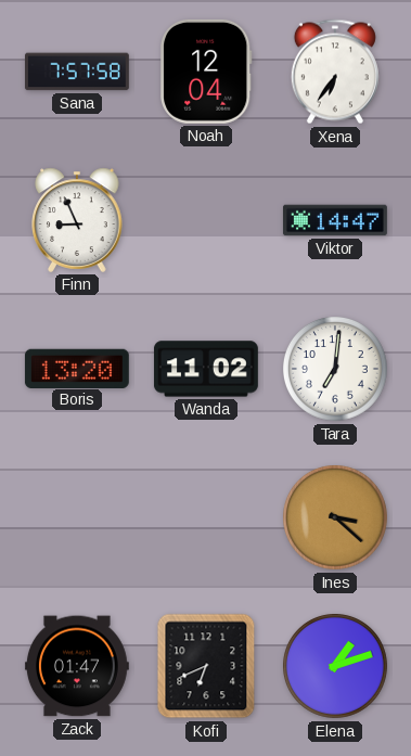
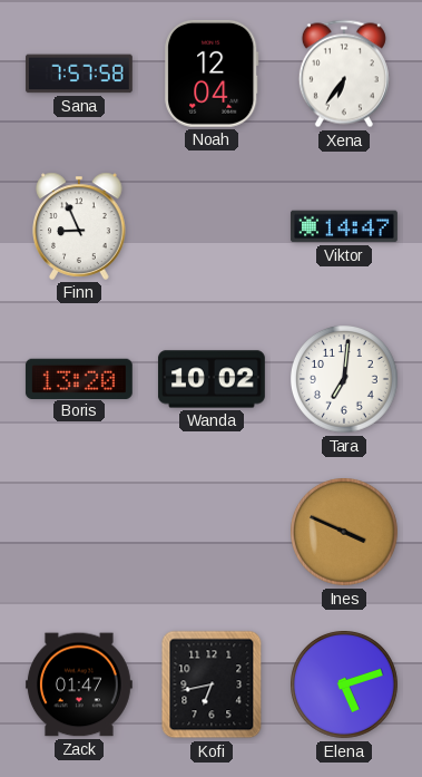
Wanda: 11:02 -> 10:02
Ines: 3:22 -> 3:49
Kofi: 6:41 -> 6:43
Elena: 1:12 -> 5:12
